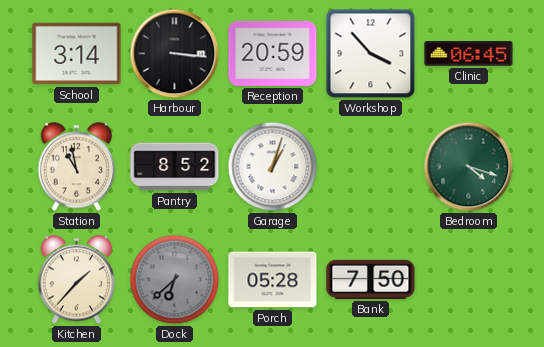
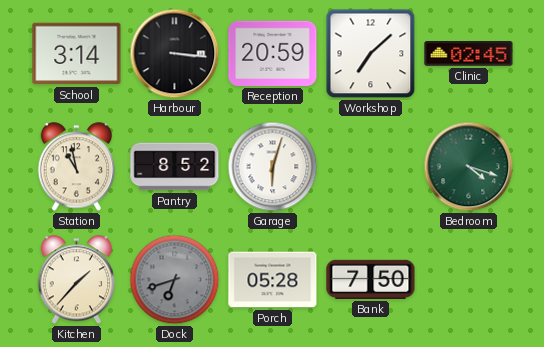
Workshop: 3:53 -> 7:08
Clinic: 06:45 -> 02:45
Garage: 1:03 -> 6:03
Dock: 6:38 -> 6:42
